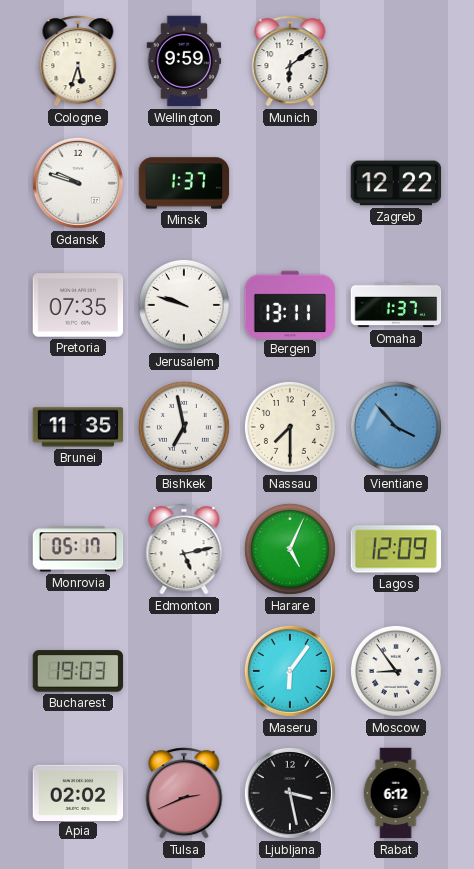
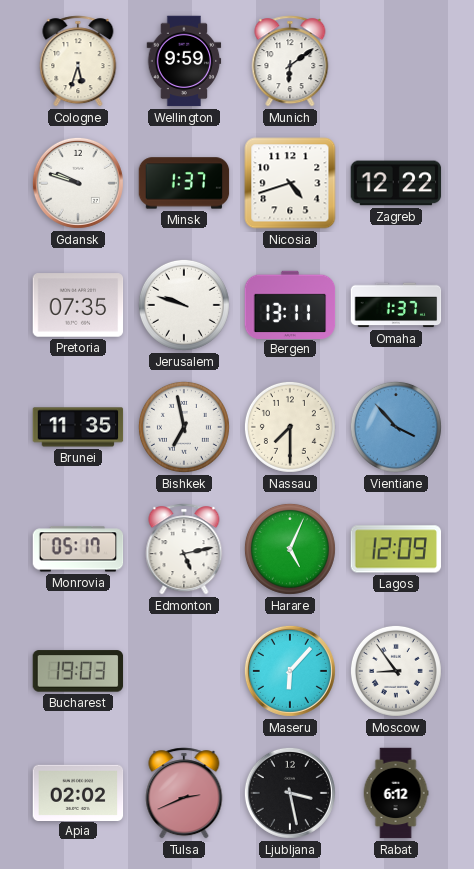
Nicosia: none -> 4:42
Maseru: 6:06 -> 6:07
